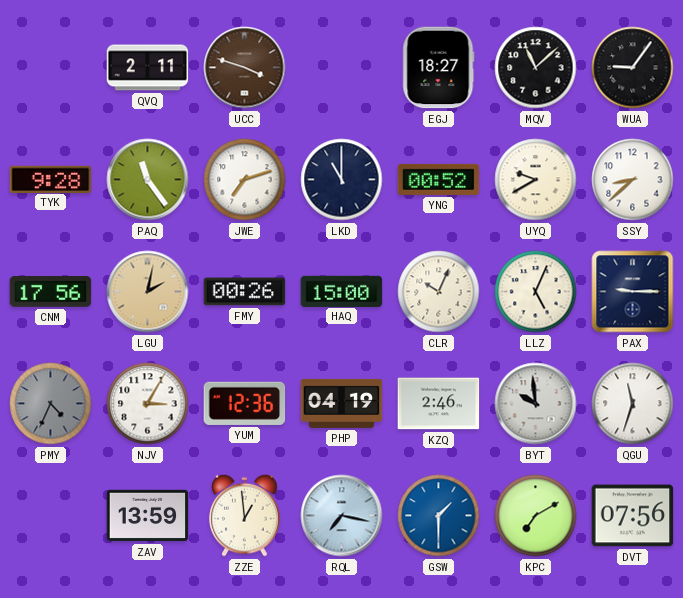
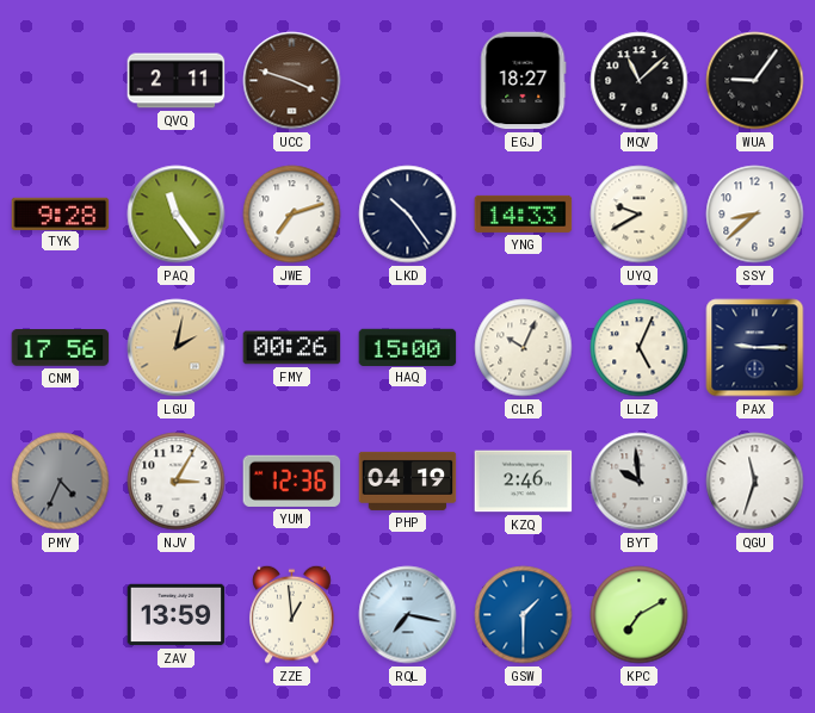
LKD: 11:00 -> 10:24
YNG: 00:52 -> 14:33
DVT: 07:56 -> none
